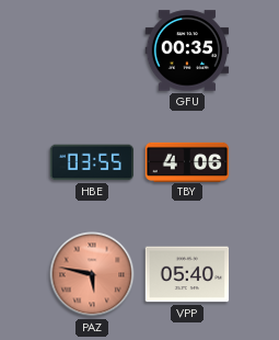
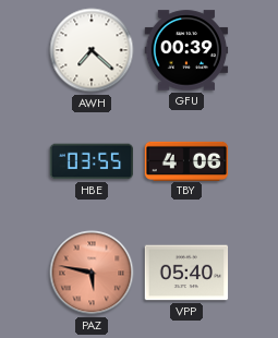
AWH: none -> 7:22
GFU: 00:35 -> 00:39
